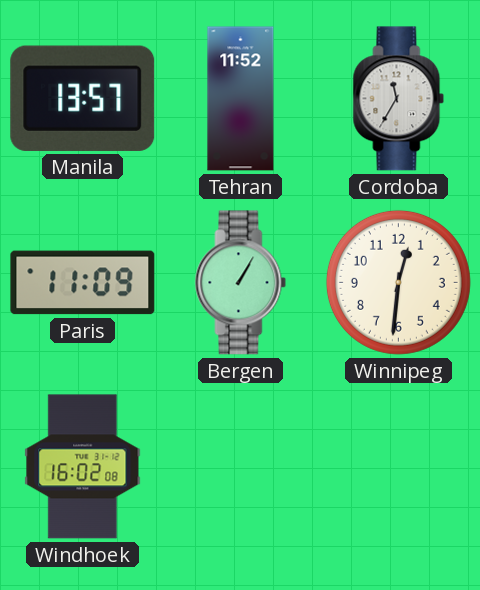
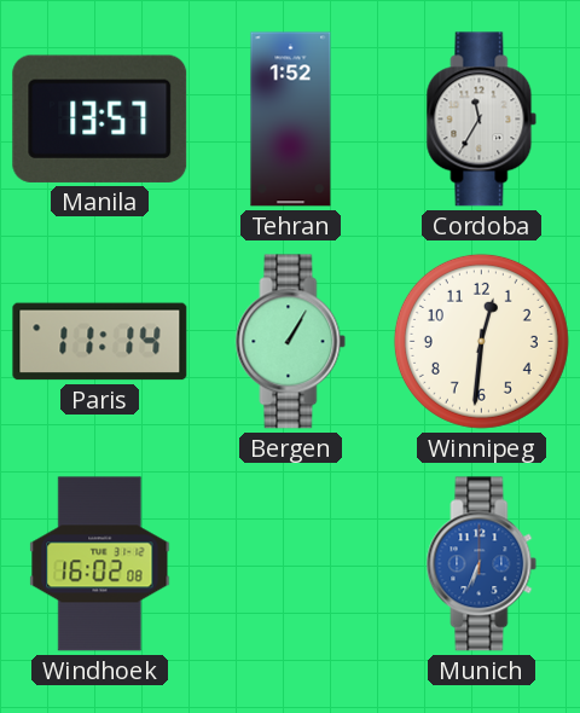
Tehran: 11:52 -> 1:52
Paris: 11:09 -> 11:14
Munich: none -> 6:34
